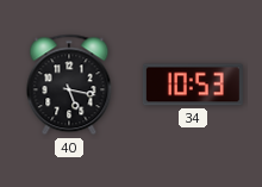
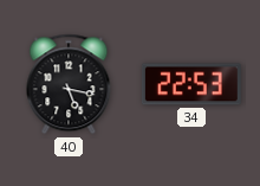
34: 10:53 -> 22:53
